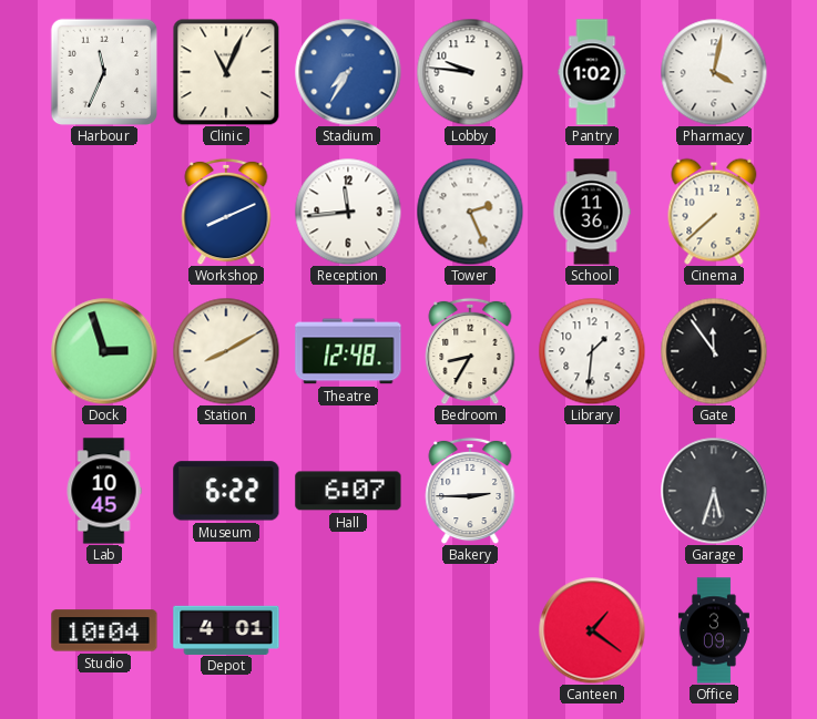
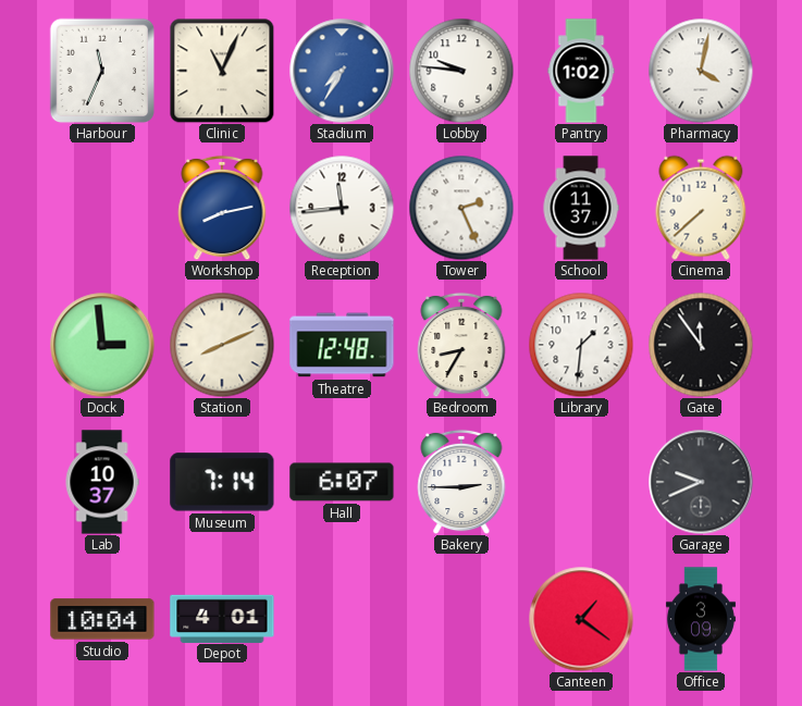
Workshop: 8:11 -> 8:13
School: 11:36 -> 11:37
Dock: 2:57 -> 2:59
Station: 8:10 -> 8:11
Lab: 10:45 -> 10:37
Museum: 6:22 -> 7:14
Garage: 5:33 -> 9:41
